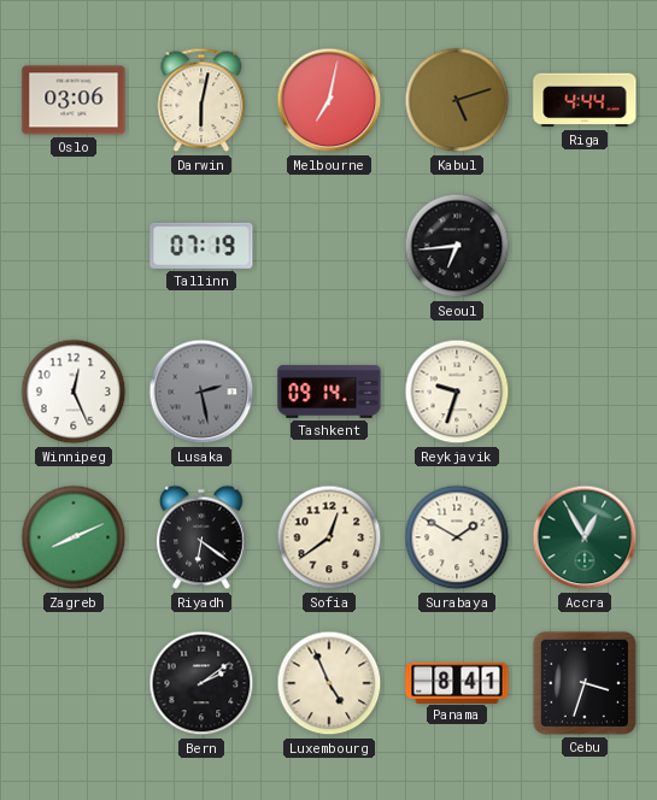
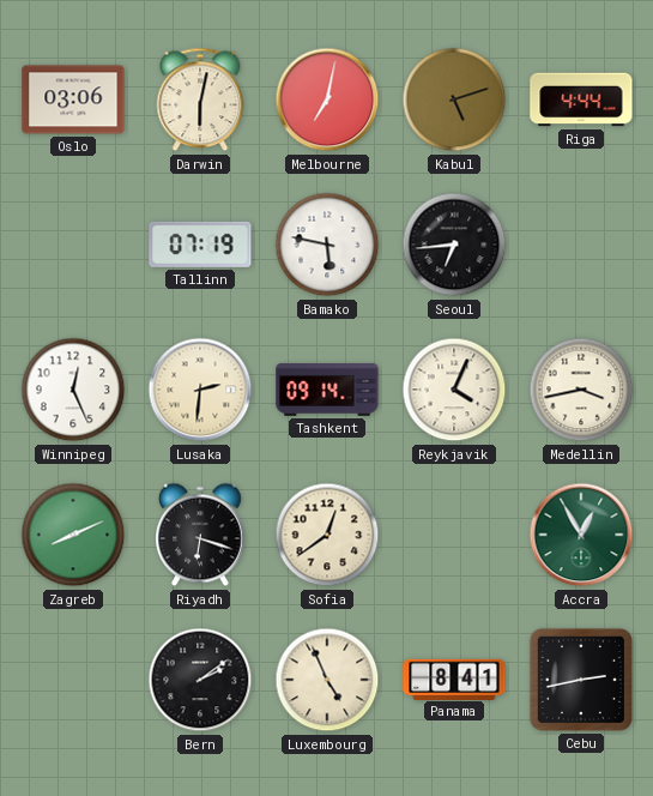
Bamako: none -> 5:47
Lusaka: 2:28 -> 2:31
Lusaka dial: grey -> cream
Reykjavik: 9:33 -> 4:04
Medellin: none -> 3:43
Riyadh: 6:21 -> 6:18
Surabaya: 1:50 -> none
Cebu: 3:33 -> 2:43
